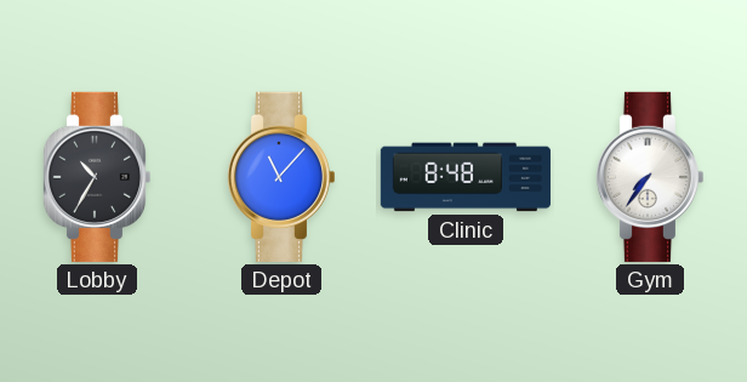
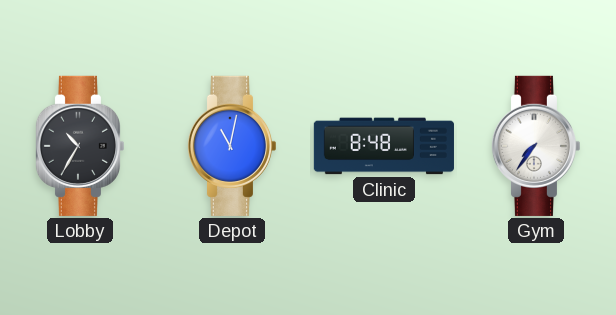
Depot: 11:07 -> 11:02
